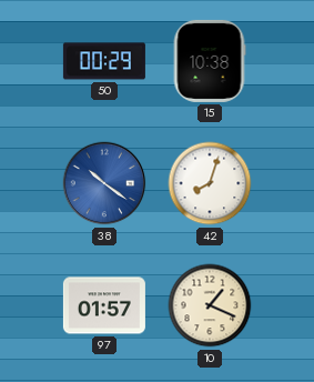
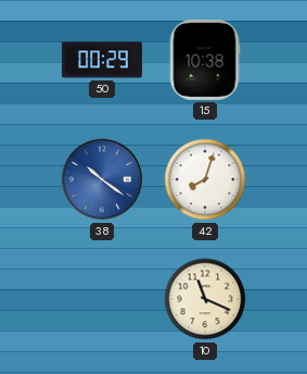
97: 01:57 -> none
10: 1:19 -> 11:19
